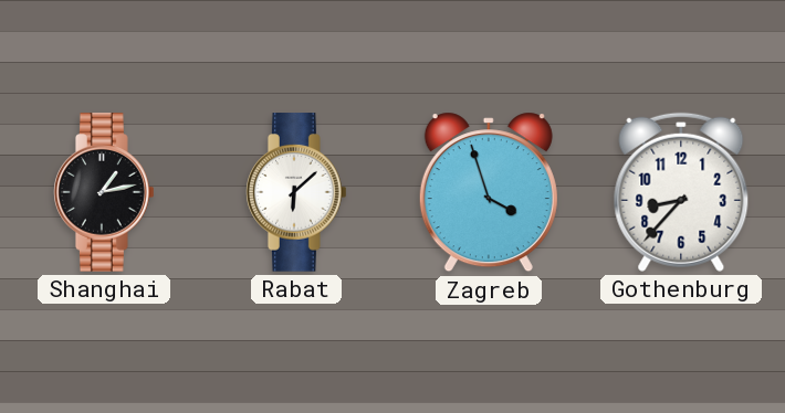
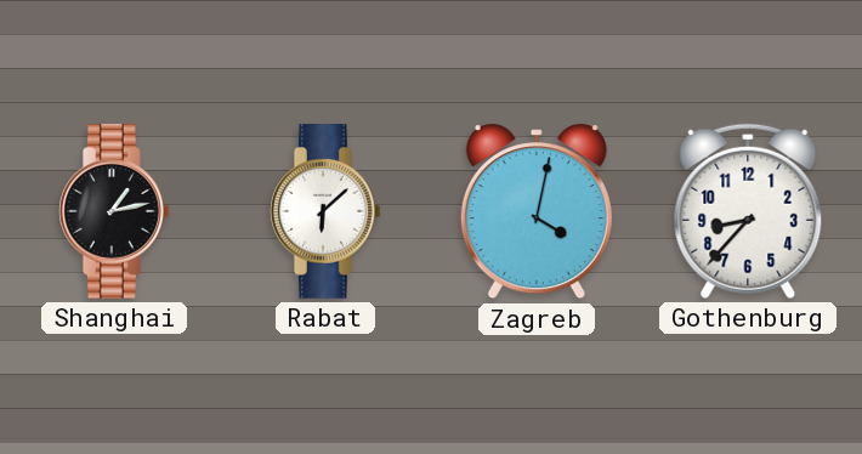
Zagreb: 3:57 -> 4:02
